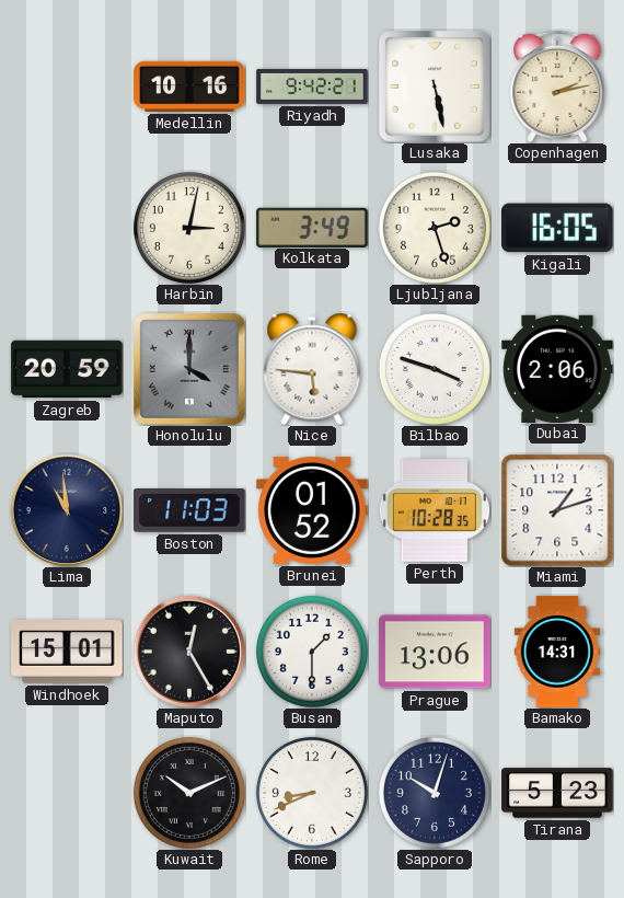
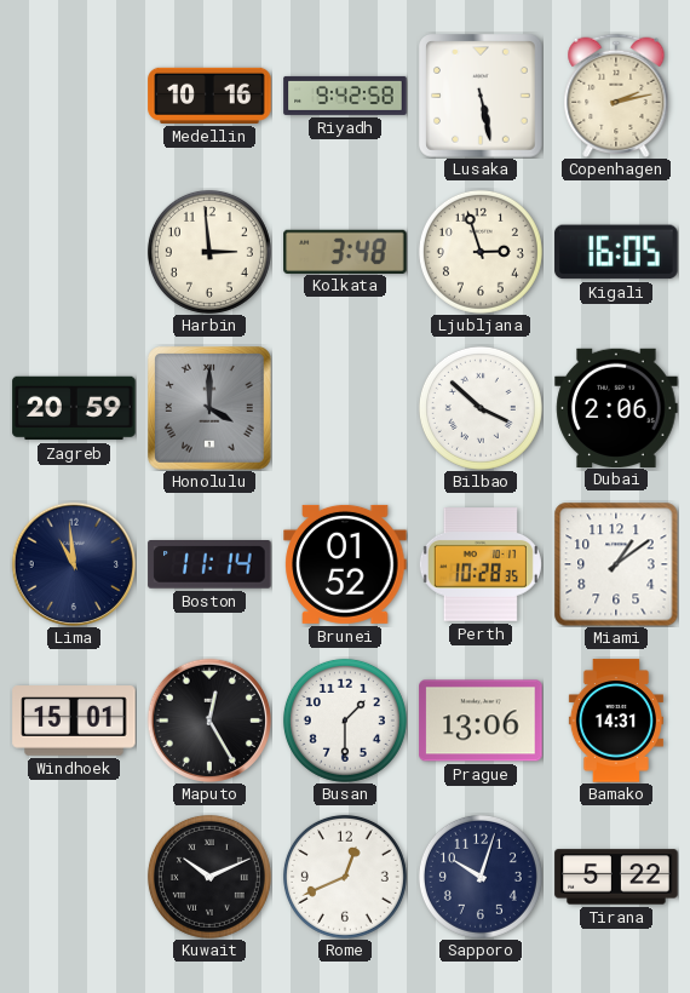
Riyadh: 9:42:21 -> 9:42:58
Harbin: 3:02 -> 2:59
Kolkata: 3:49 -> 3:48
Ljubljana: 2:27 -> 2:57
Nice: 5:46 -> none
Bilbao: 3:48 -> 3:52
Boston: 11:03 -> 11:14
Miami: 1:12 -> 1:09
Rome: 8:41 -> 12:41
Tirana: 5:23 -> 5:22
